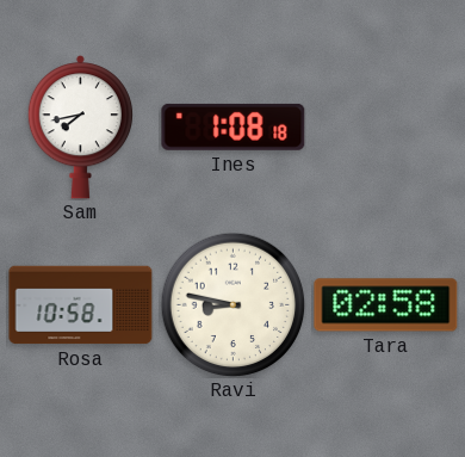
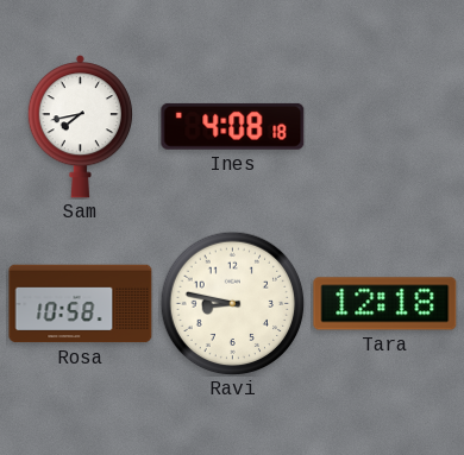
Ines: 1:08 -> 4:08
Tara: 02:58 -> 12:18
